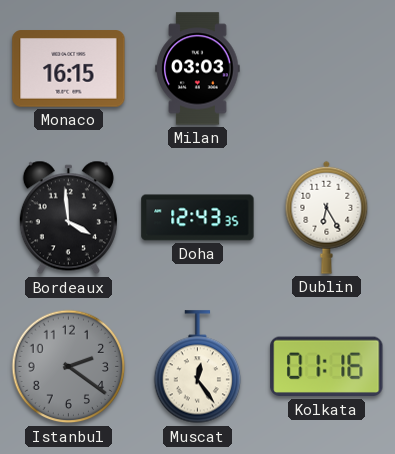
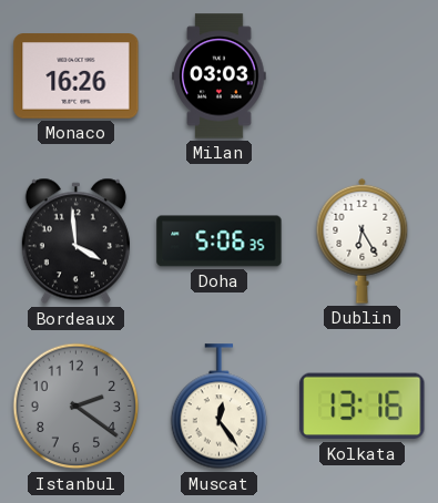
Monaco: 16:15 -> 16:26
Doha: 12:43 -> 5:06
Kolkata: 01:16 -> 13:16
